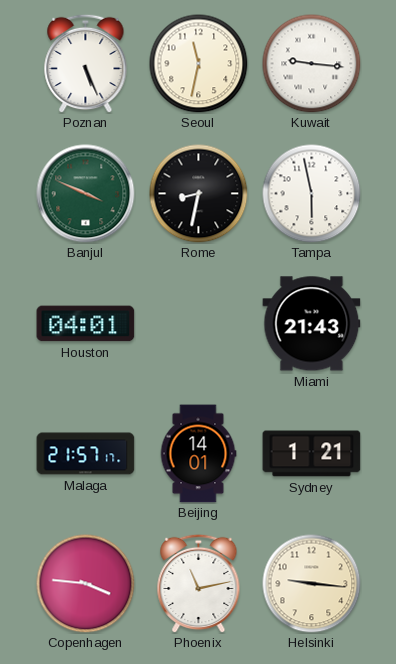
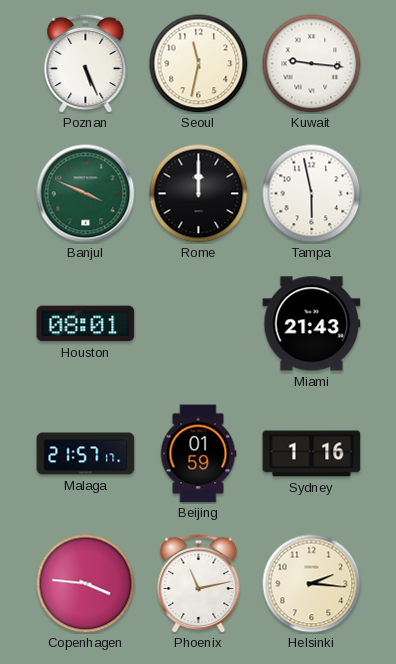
Rome: 8:32 -> 12:00
Houston: 04:01 -> 08:01
Beijing: 14:01 -> 01:59
Sydney: 1:21 -> 1:16
Helsinki: 9:16 -> 2:16
